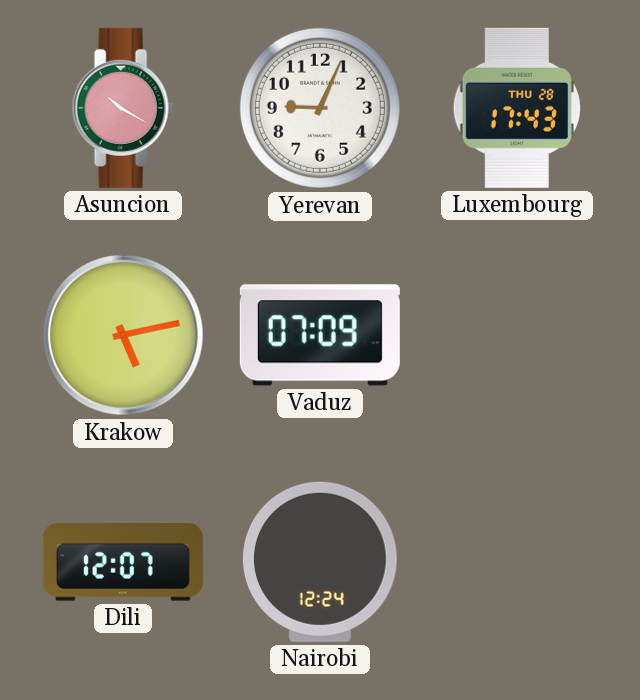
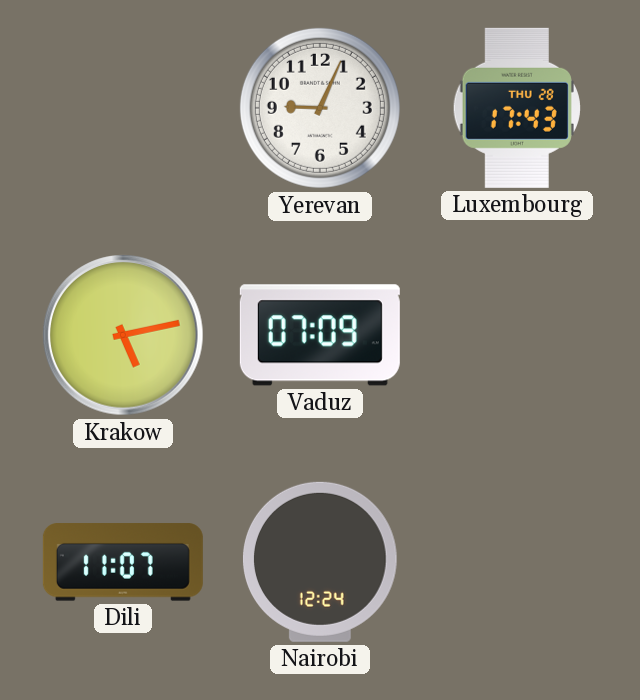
Asuncion: 10:20 -> none
Dili: 12:07 -> 11:07
